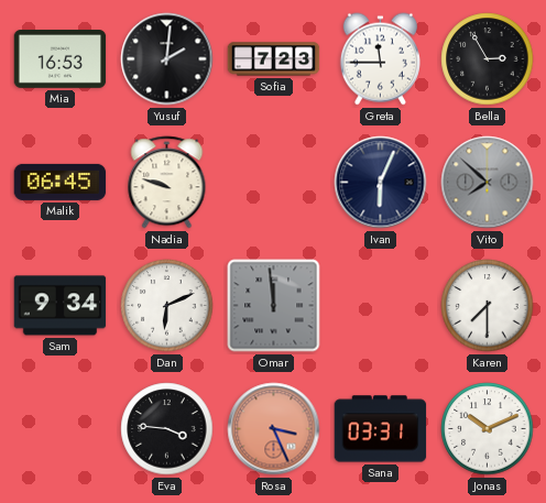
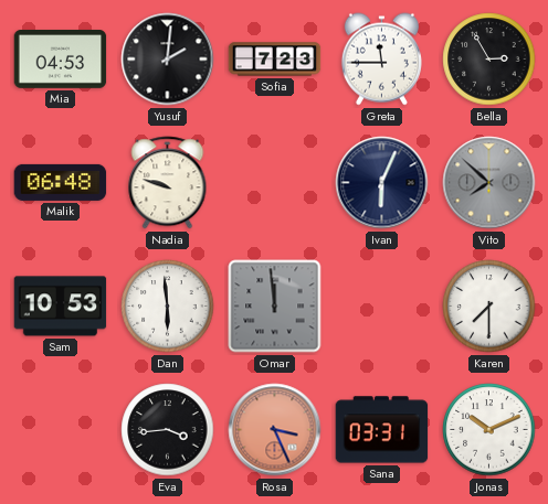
Mia: 16:53 -> 04:53
Malik: 06:45 -> 06:48
Sam: 9:34 -> 10:53
Dan: 6:11 -> 5:59
Eva: 3:46 -> 3:44
